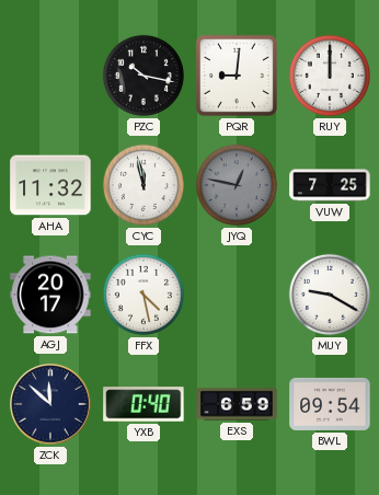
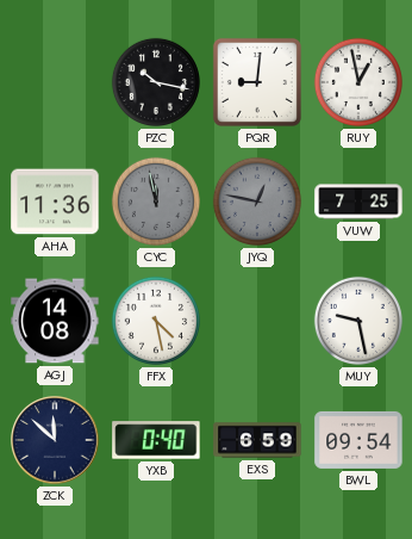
RUY: 12:00 -> 12:58
AHA: 11:32 -> 11:36
CYC dial: white -> grey
AGJ: 20:17 -> 14:08
MUY: 9:20 -> 9:28
